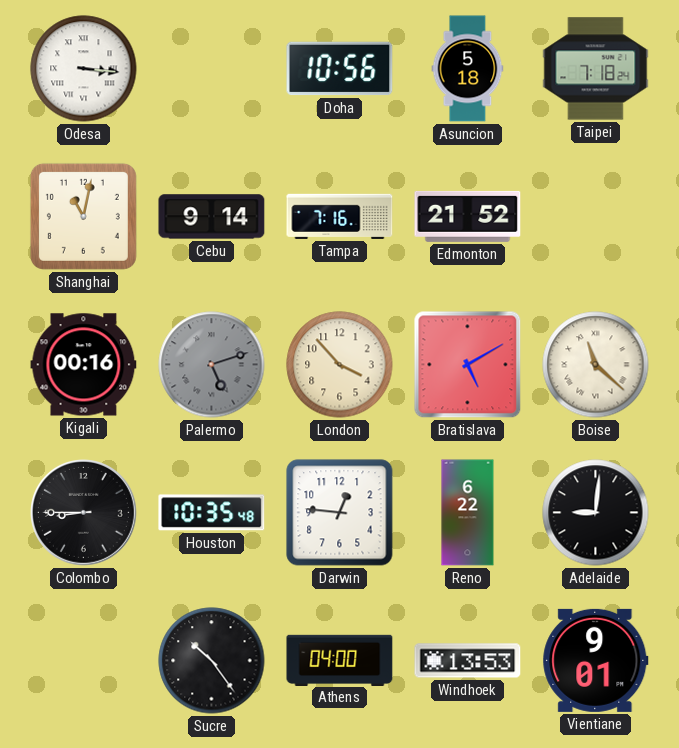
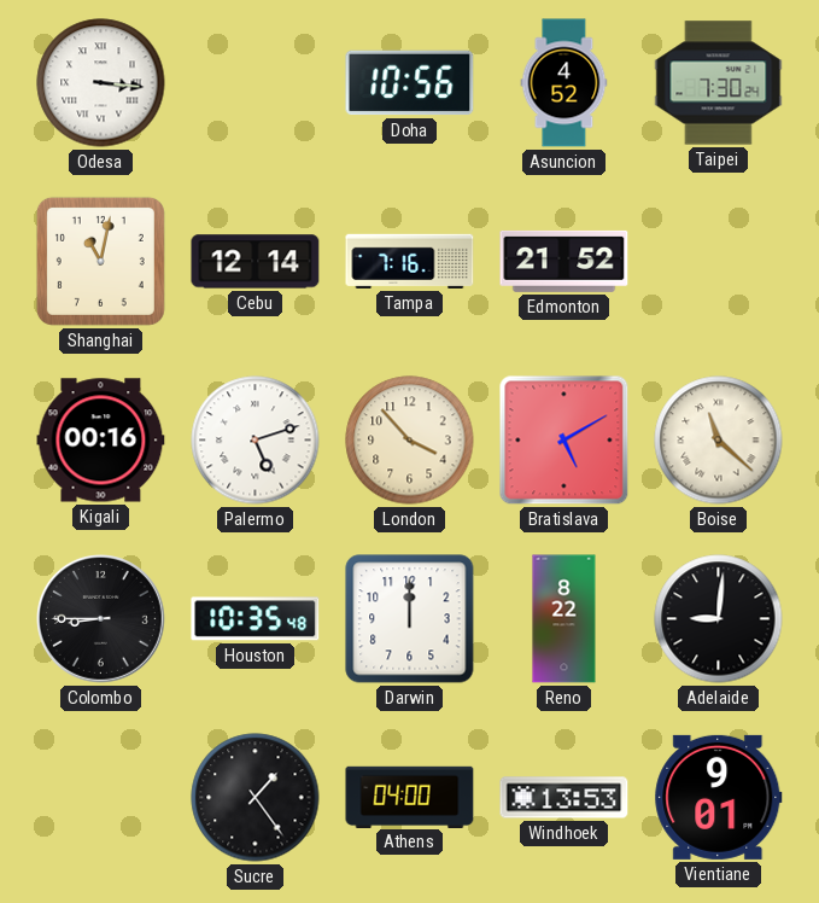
Asuncion: 5:18 -> 4:52
Taipei: 7:18 -> 7:30
Cebu: 9:14 -> 12:14
Palermo dial: grey -> white
Darwin: 12:46 -> 12:00
Reno: 6:22 -> 8:22
Sucre: 10:24 -> 1:24
